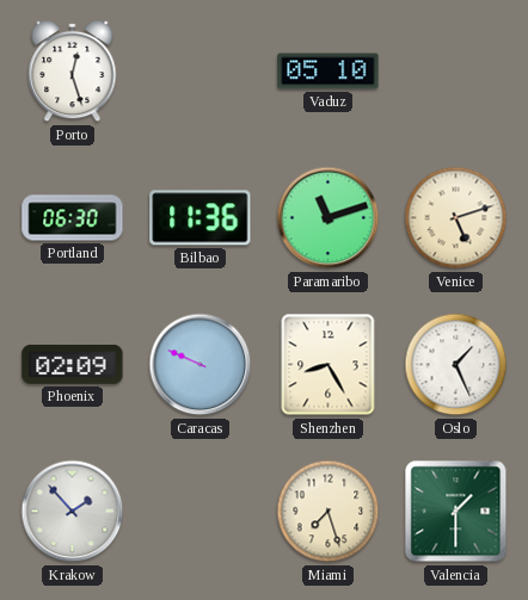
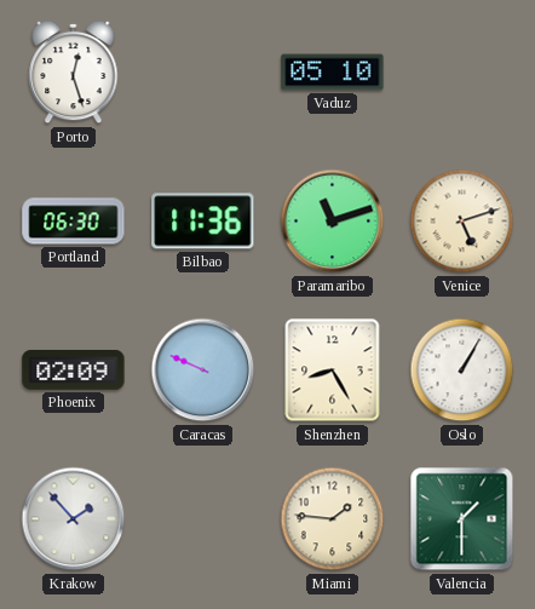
Oslo: 1:26 -> 1:05
Miami: 7:27 -> 1:46
